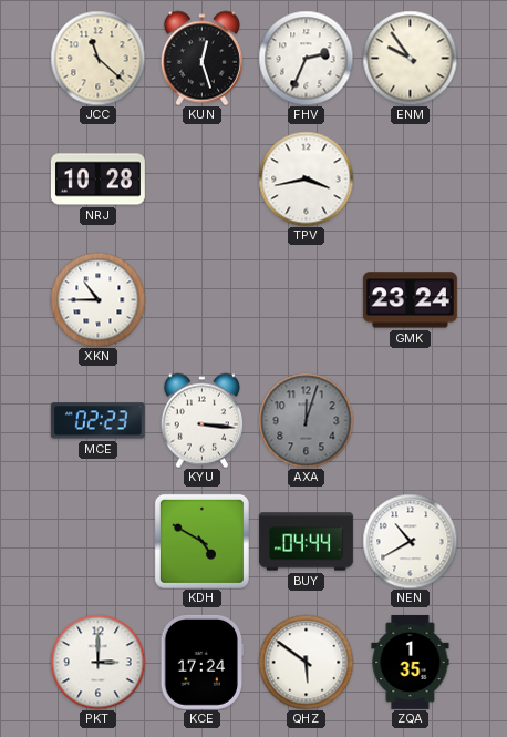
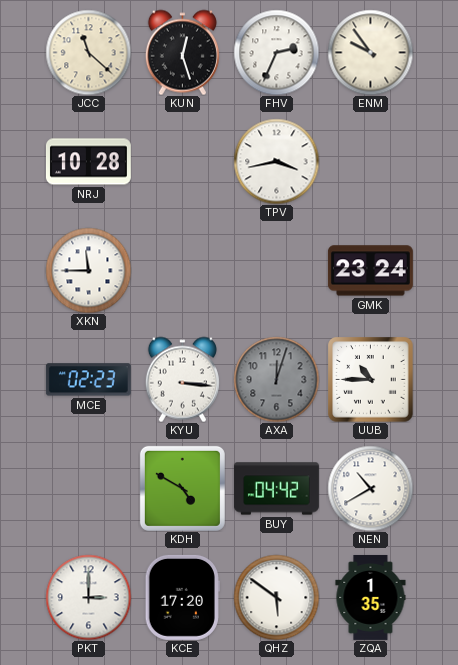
XKN: 10:45 -> 11:45
UUB: none -> 10:45
BUY: 04:44 -> 04:42
KCE: 17:24 -> 17:20
